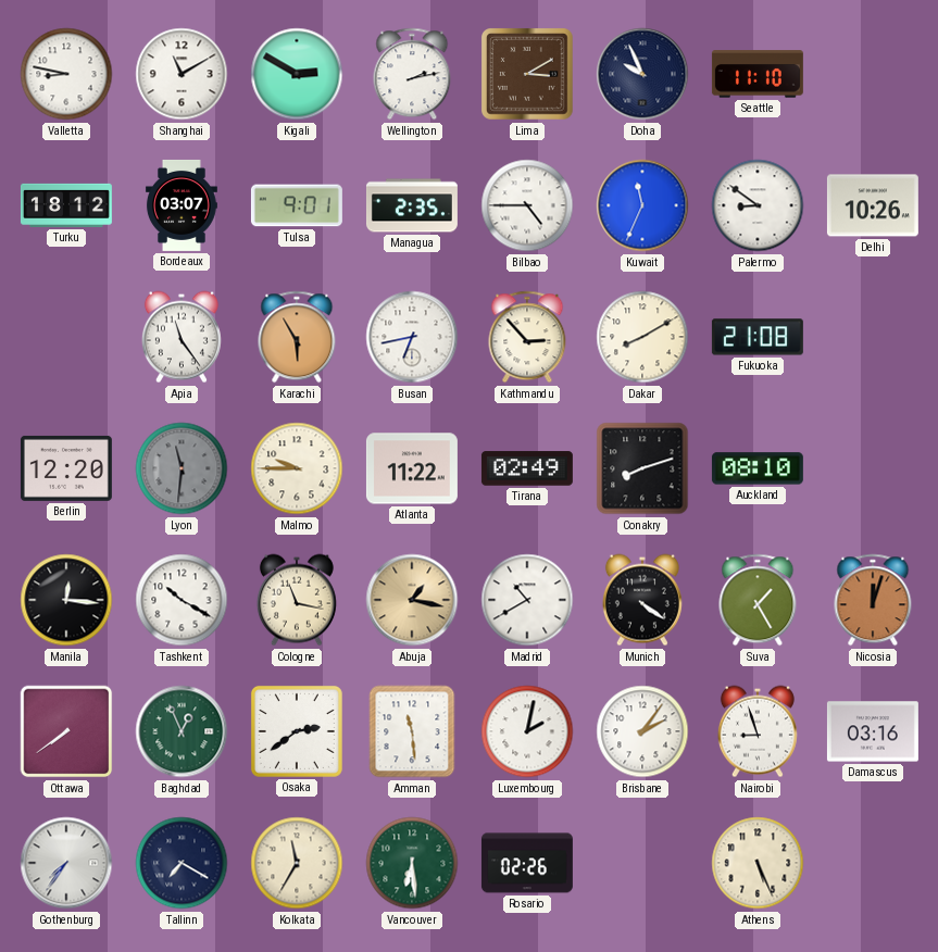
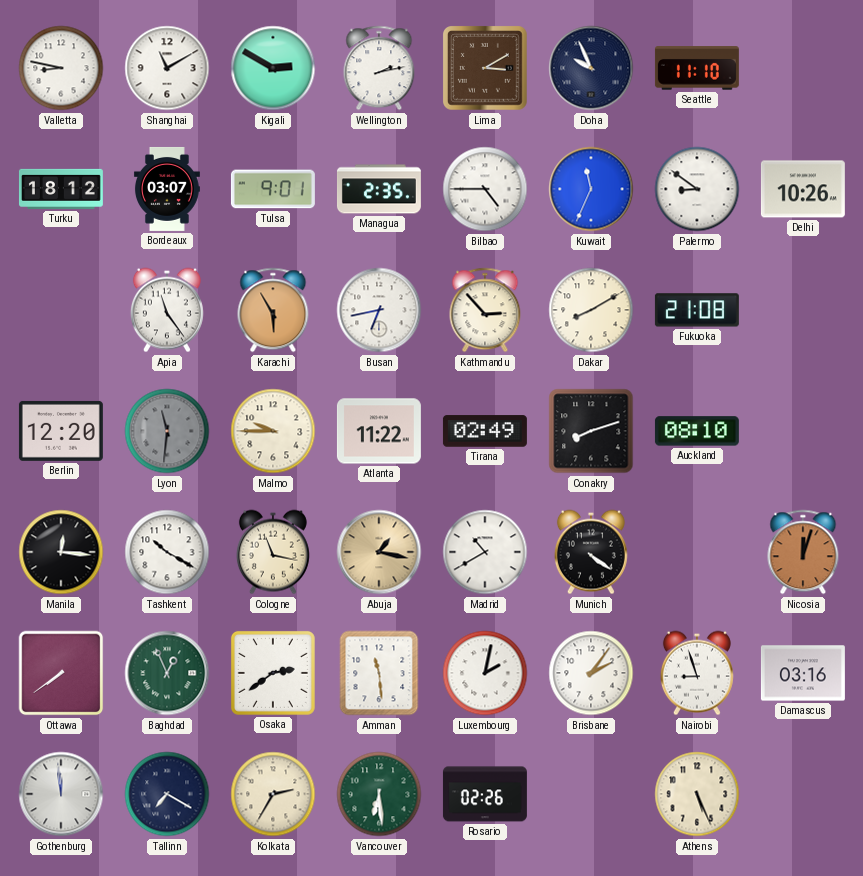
Suva: 1:25 -> none
Gothenburg: 7:36 -> 11:59
Kolkata: 11:35 -> 2:35
